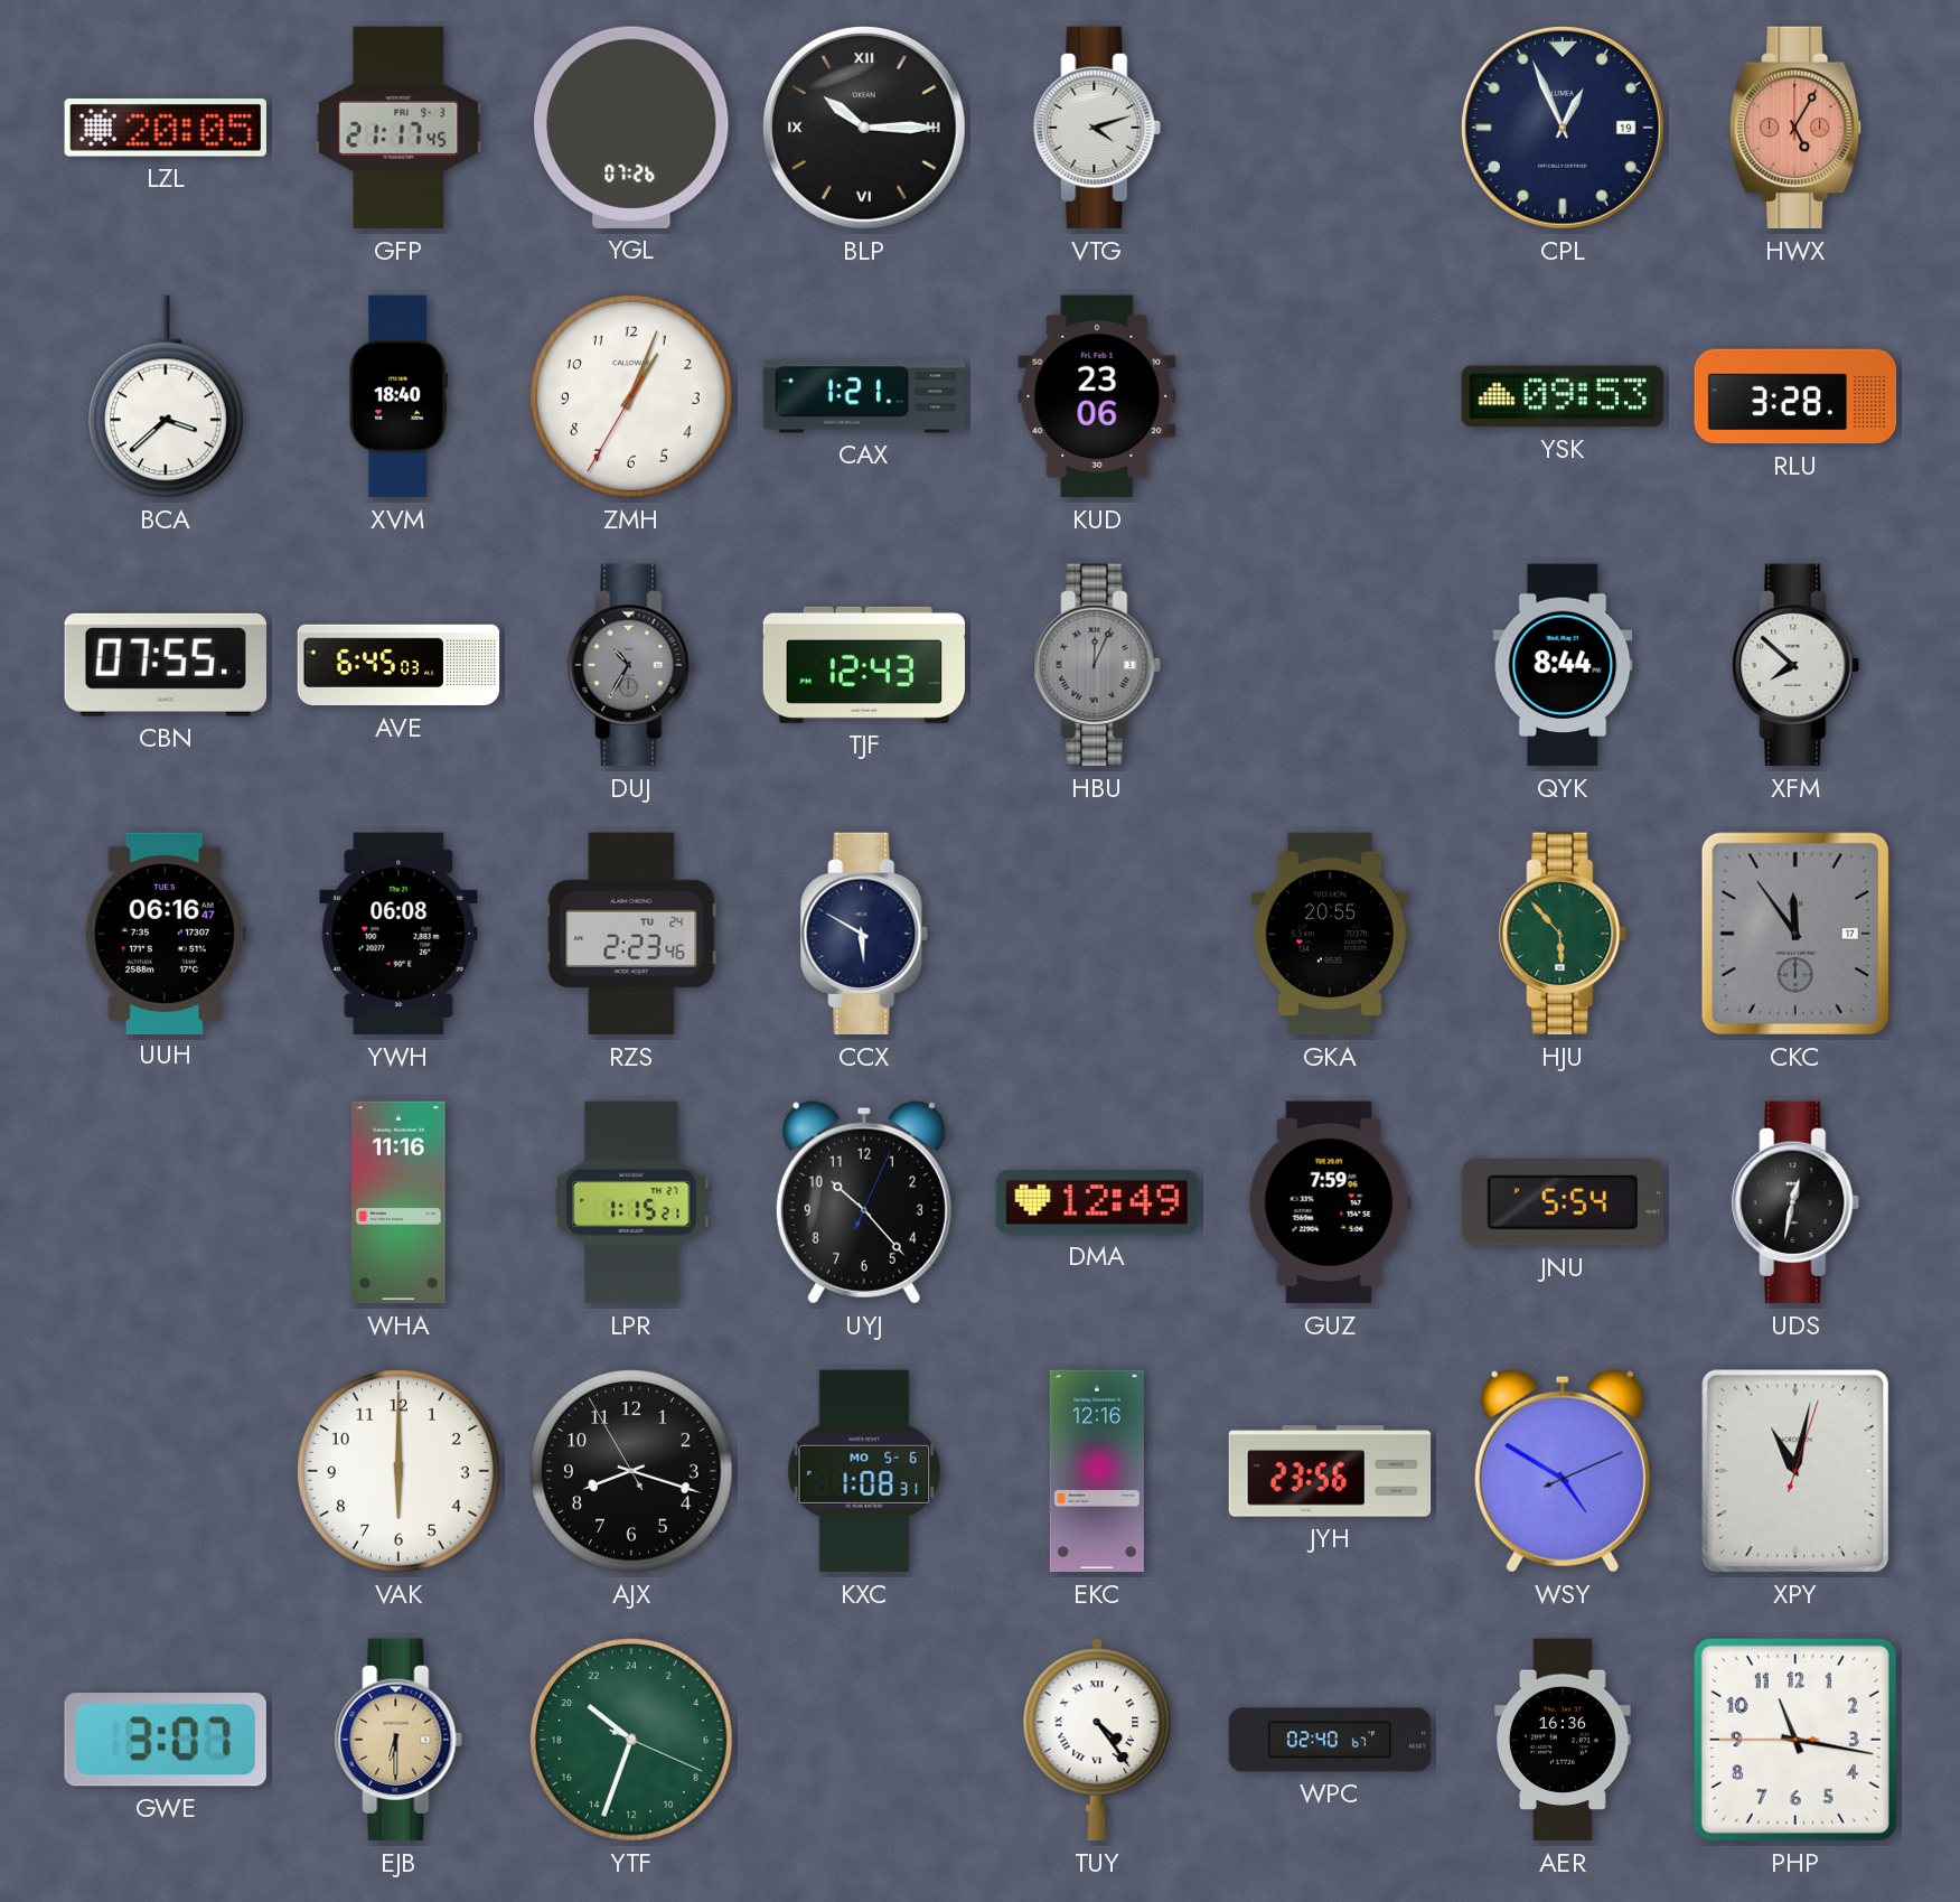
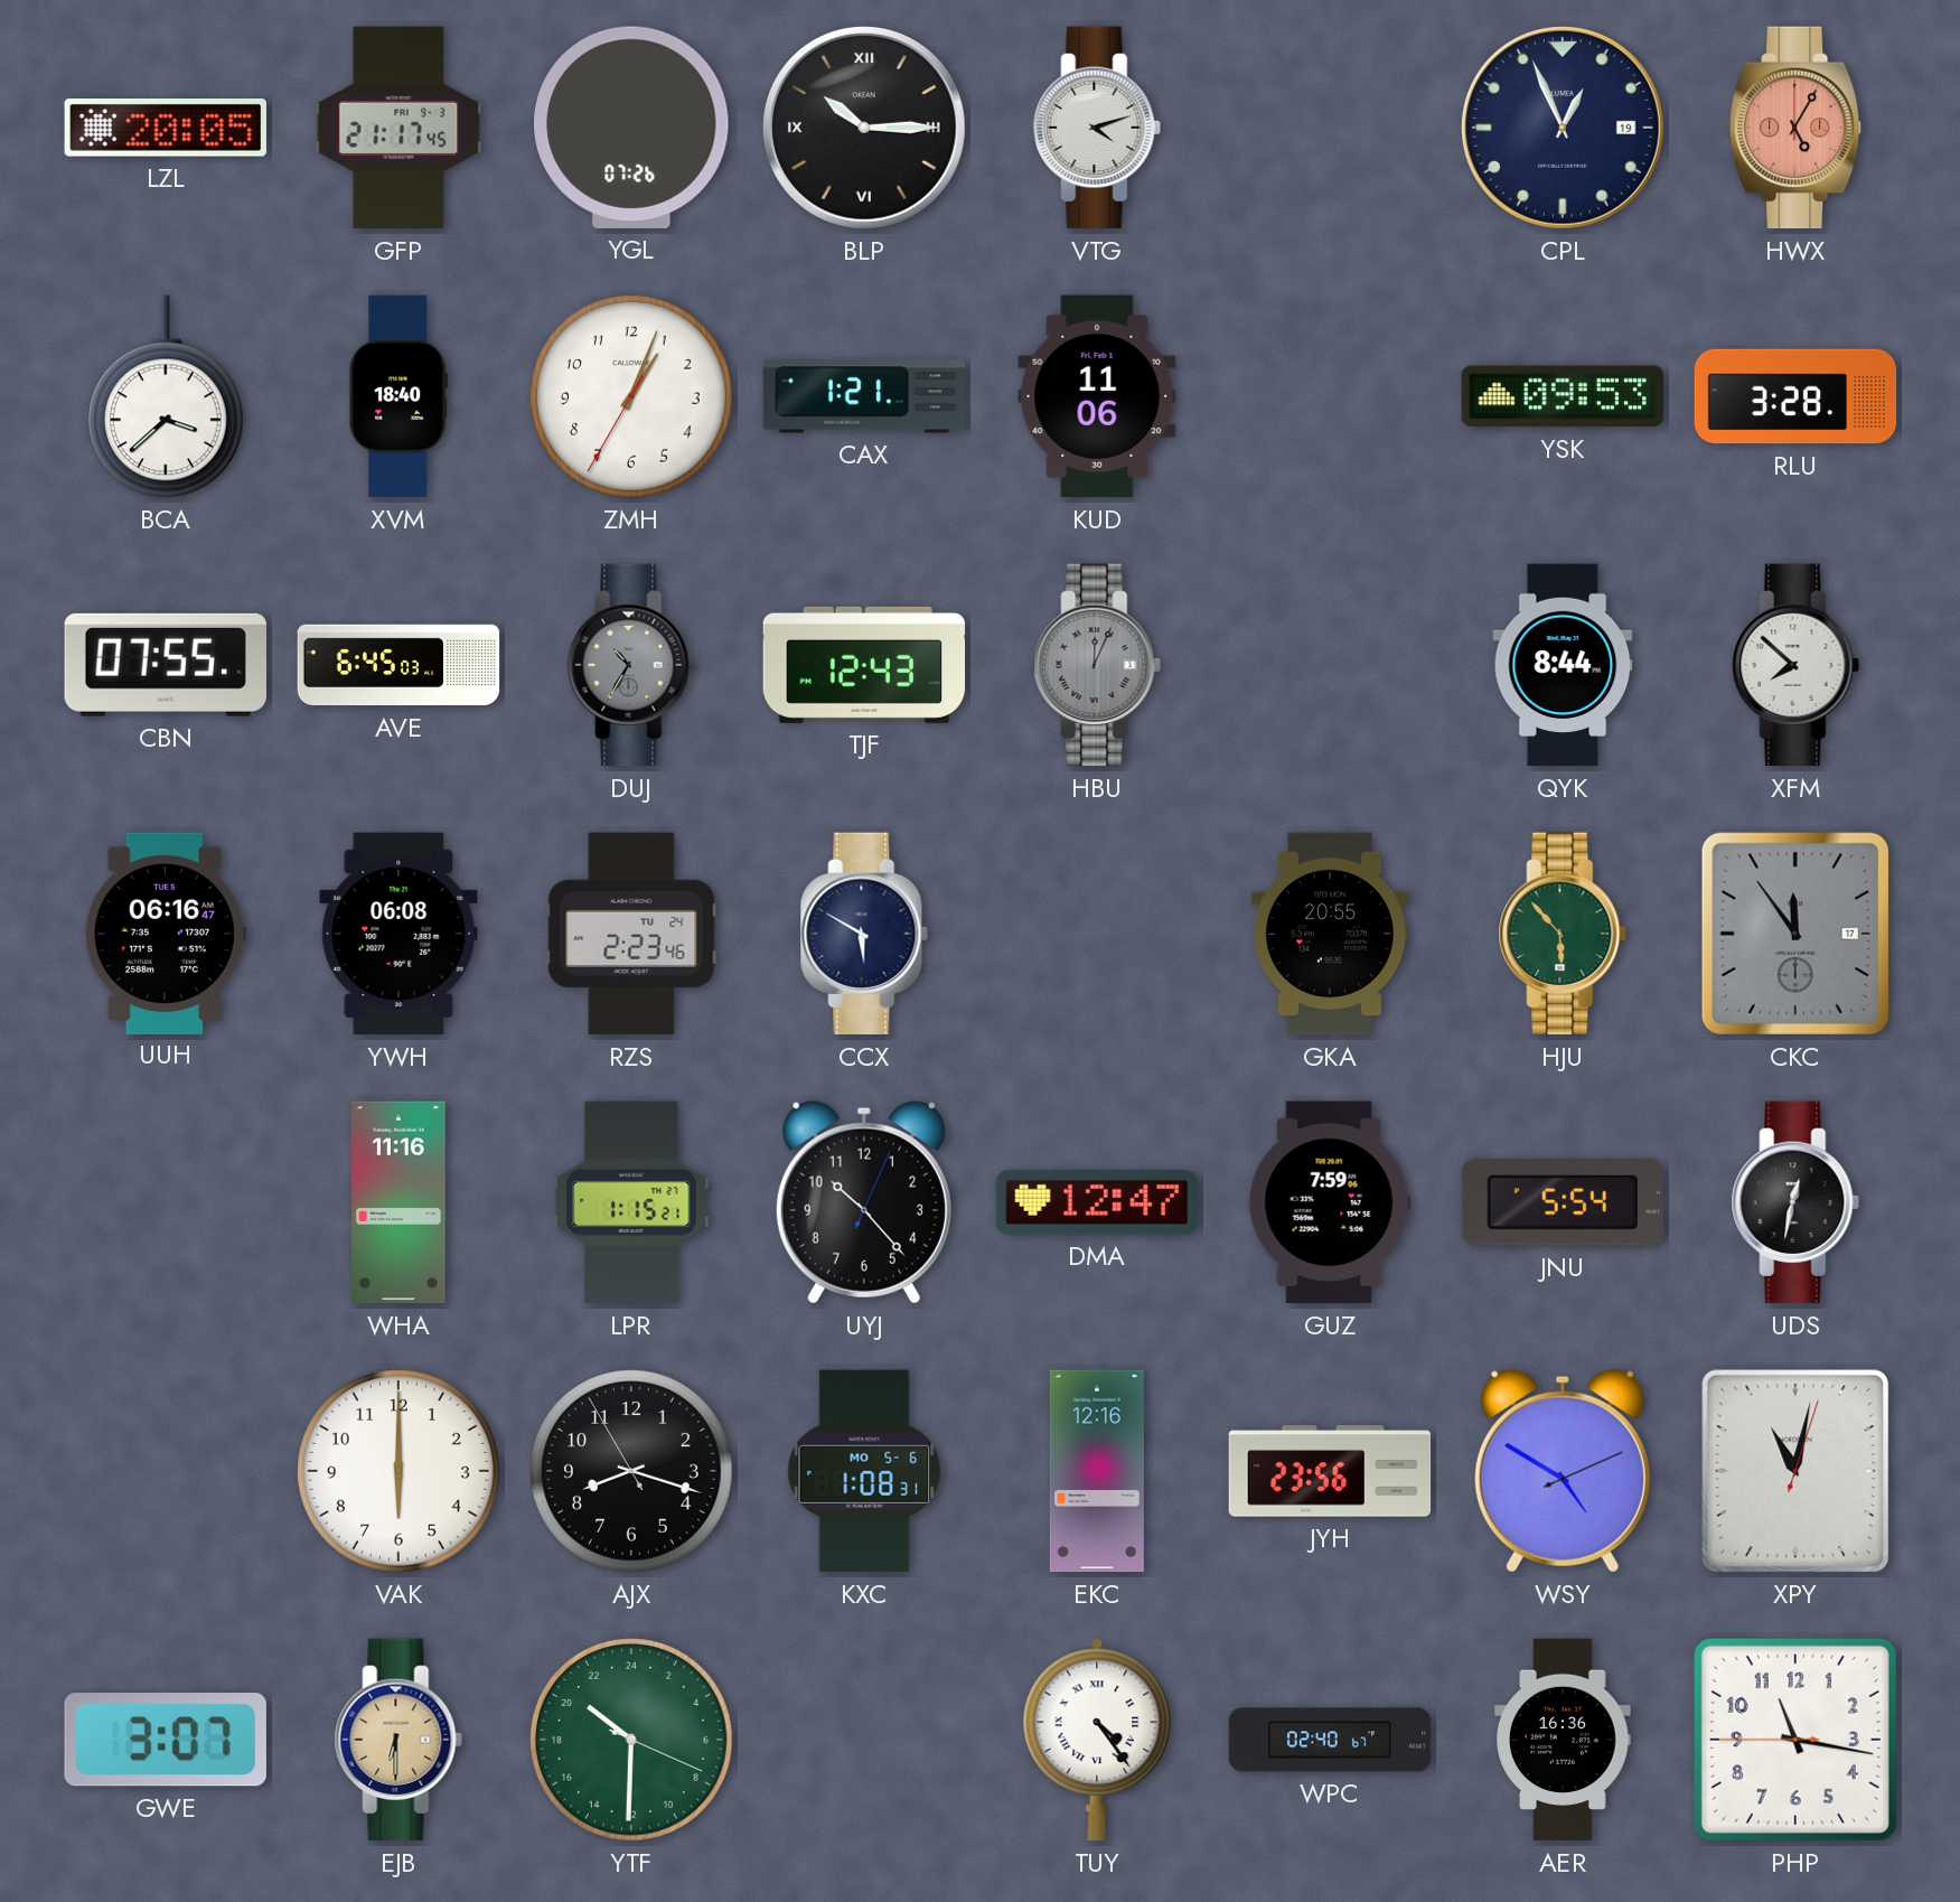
KUD: 23:06 -> 11:06
DMA: 12:49 -> 12:47
YTF: 20:33 -> 20:30
